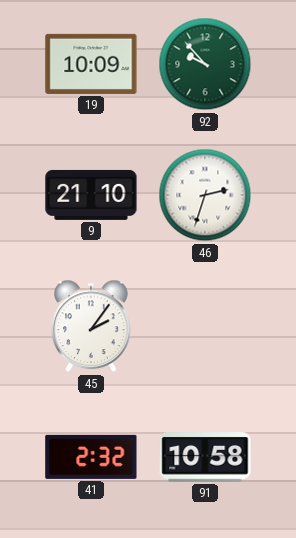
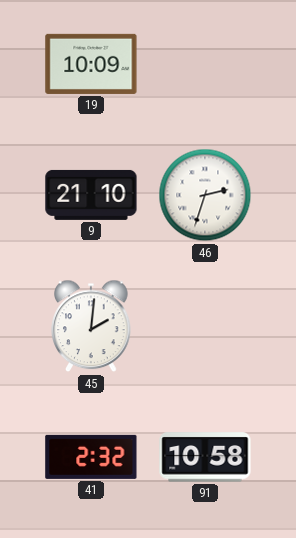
92: 9:53 -> none
45: 2:06 -> 2:01
